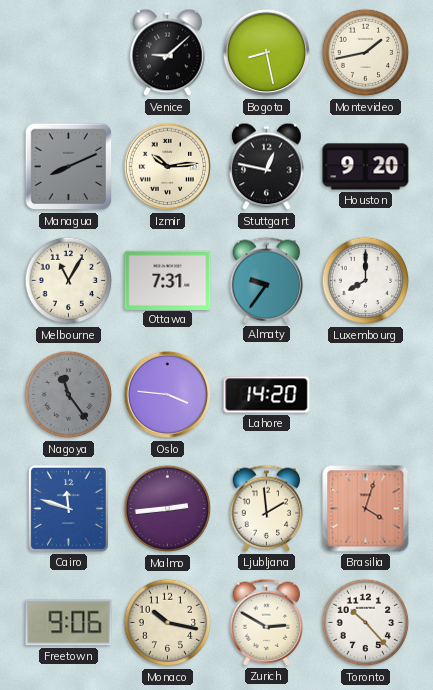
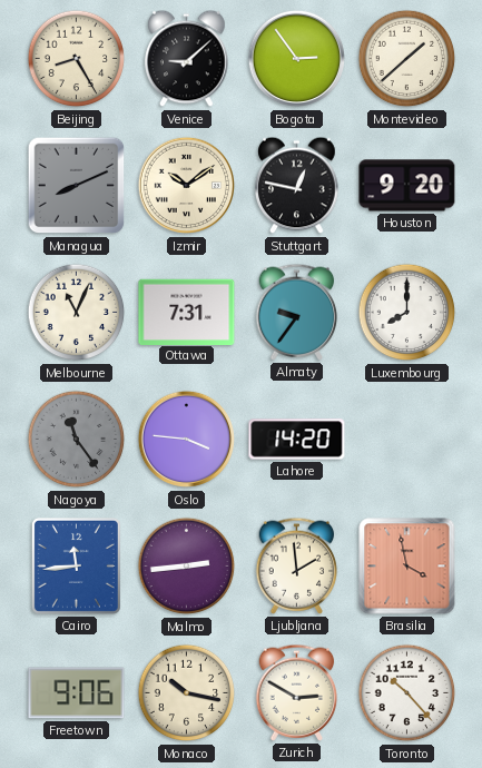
Beijing: none -> 8:25
Bogota: 8:28 -> 2:54
Montevideo: 1:43 -> 1:38
Izmir: 10:14 -> 10:09
Melbourne: 11:05 -> 11:04
Cairo: 11:48 -> 11:44
Brasilia: 4:03 -> 3:58
